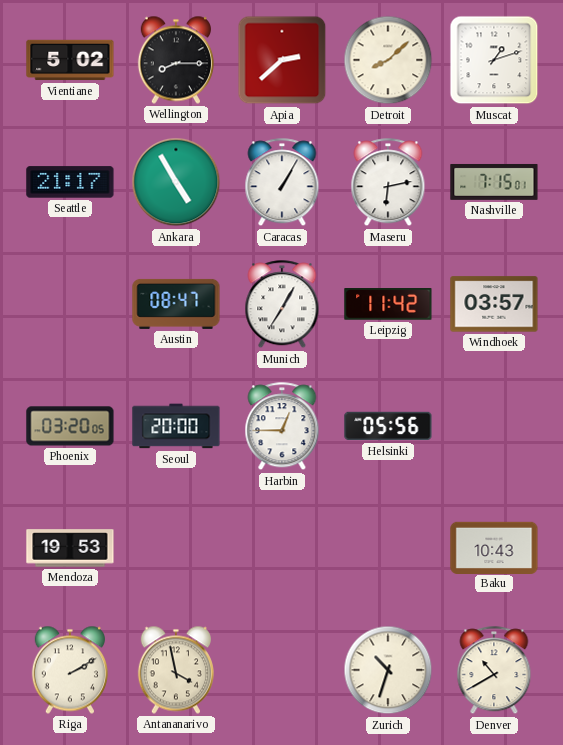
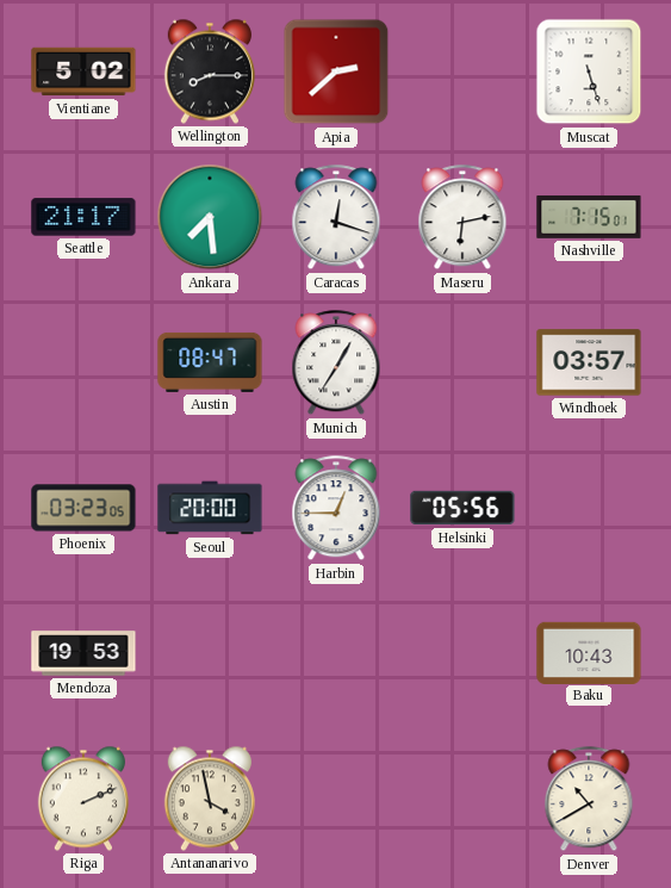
Detroit: 8:08 -> none
Muscat: 1:12 -> 5:27
Ankara: 4:55 -> 7:29
Caracas: 1:05 -> 12:18
Leipzig: 11:42 -> none
Phoenix: 03:20 -> 03:23
Riga: 2:10 -> 2:11
Zurich: 10:33 -> none
